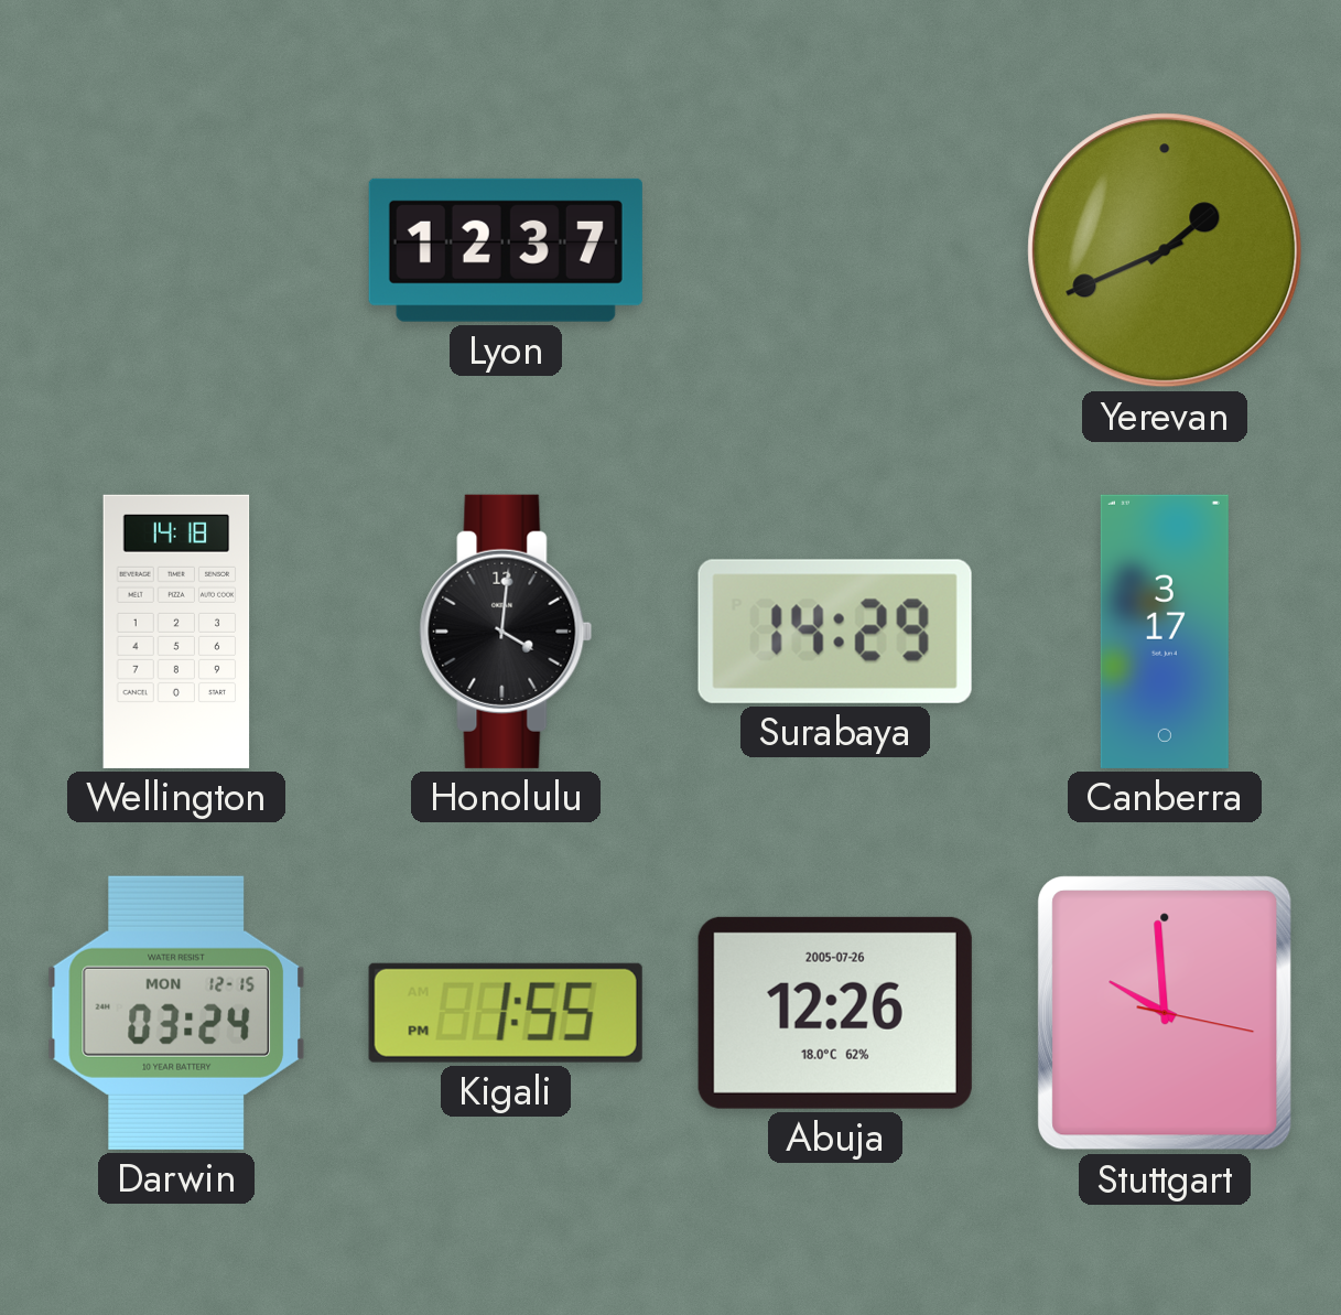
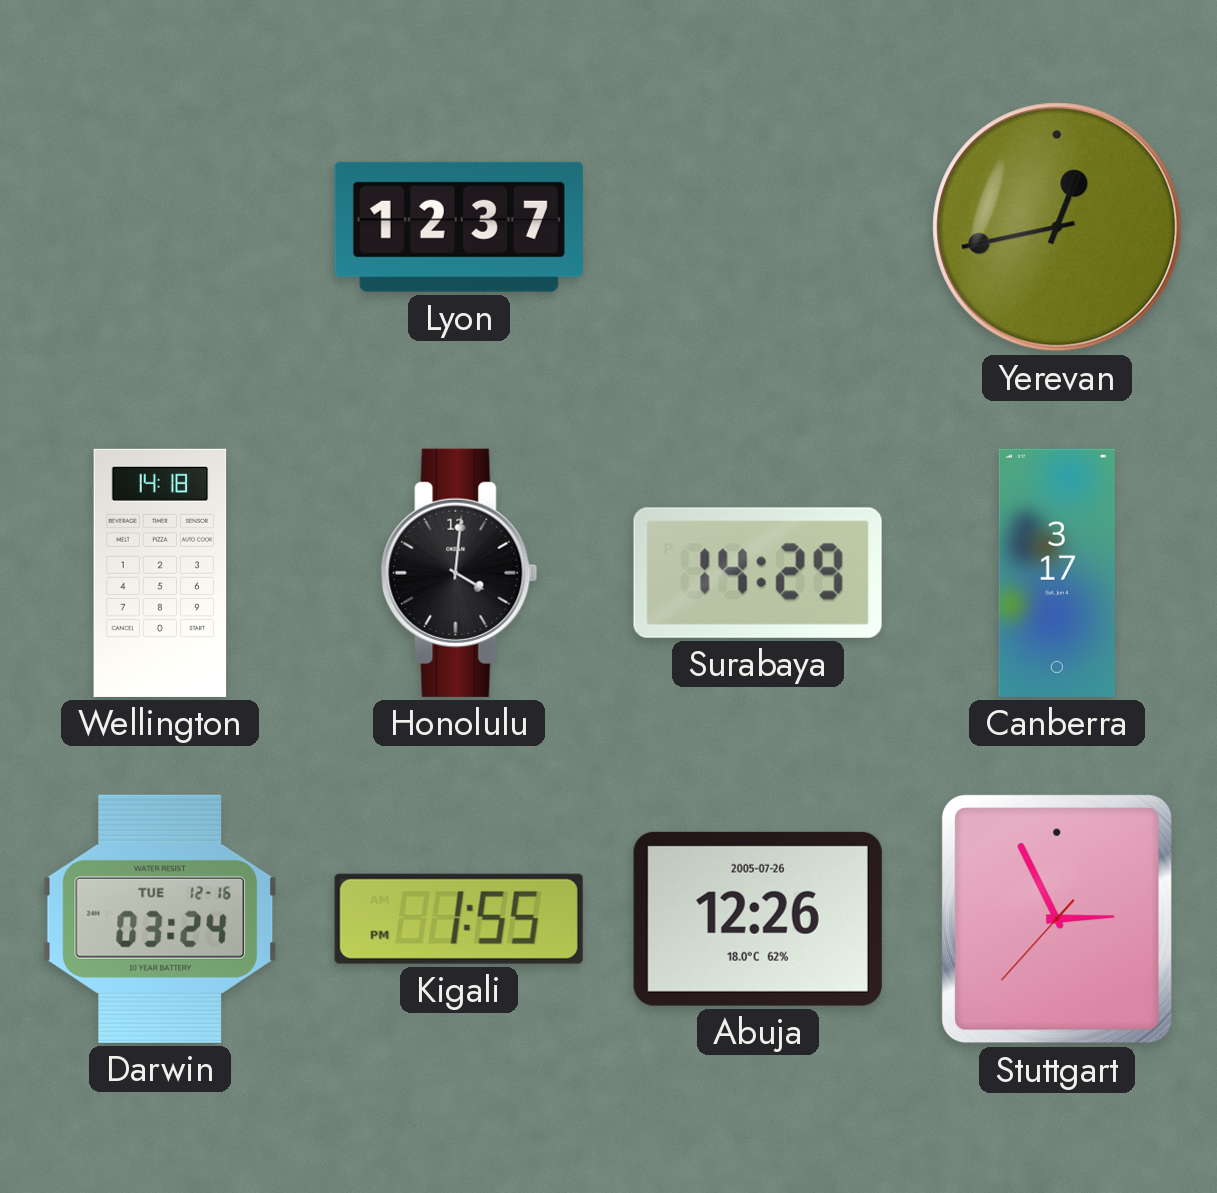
Yerevan: 1:41 -> 12:43
Darwin date: MON 12-15 -> TUE 12-16
Stuttgart: 9:59 -> 2:55
